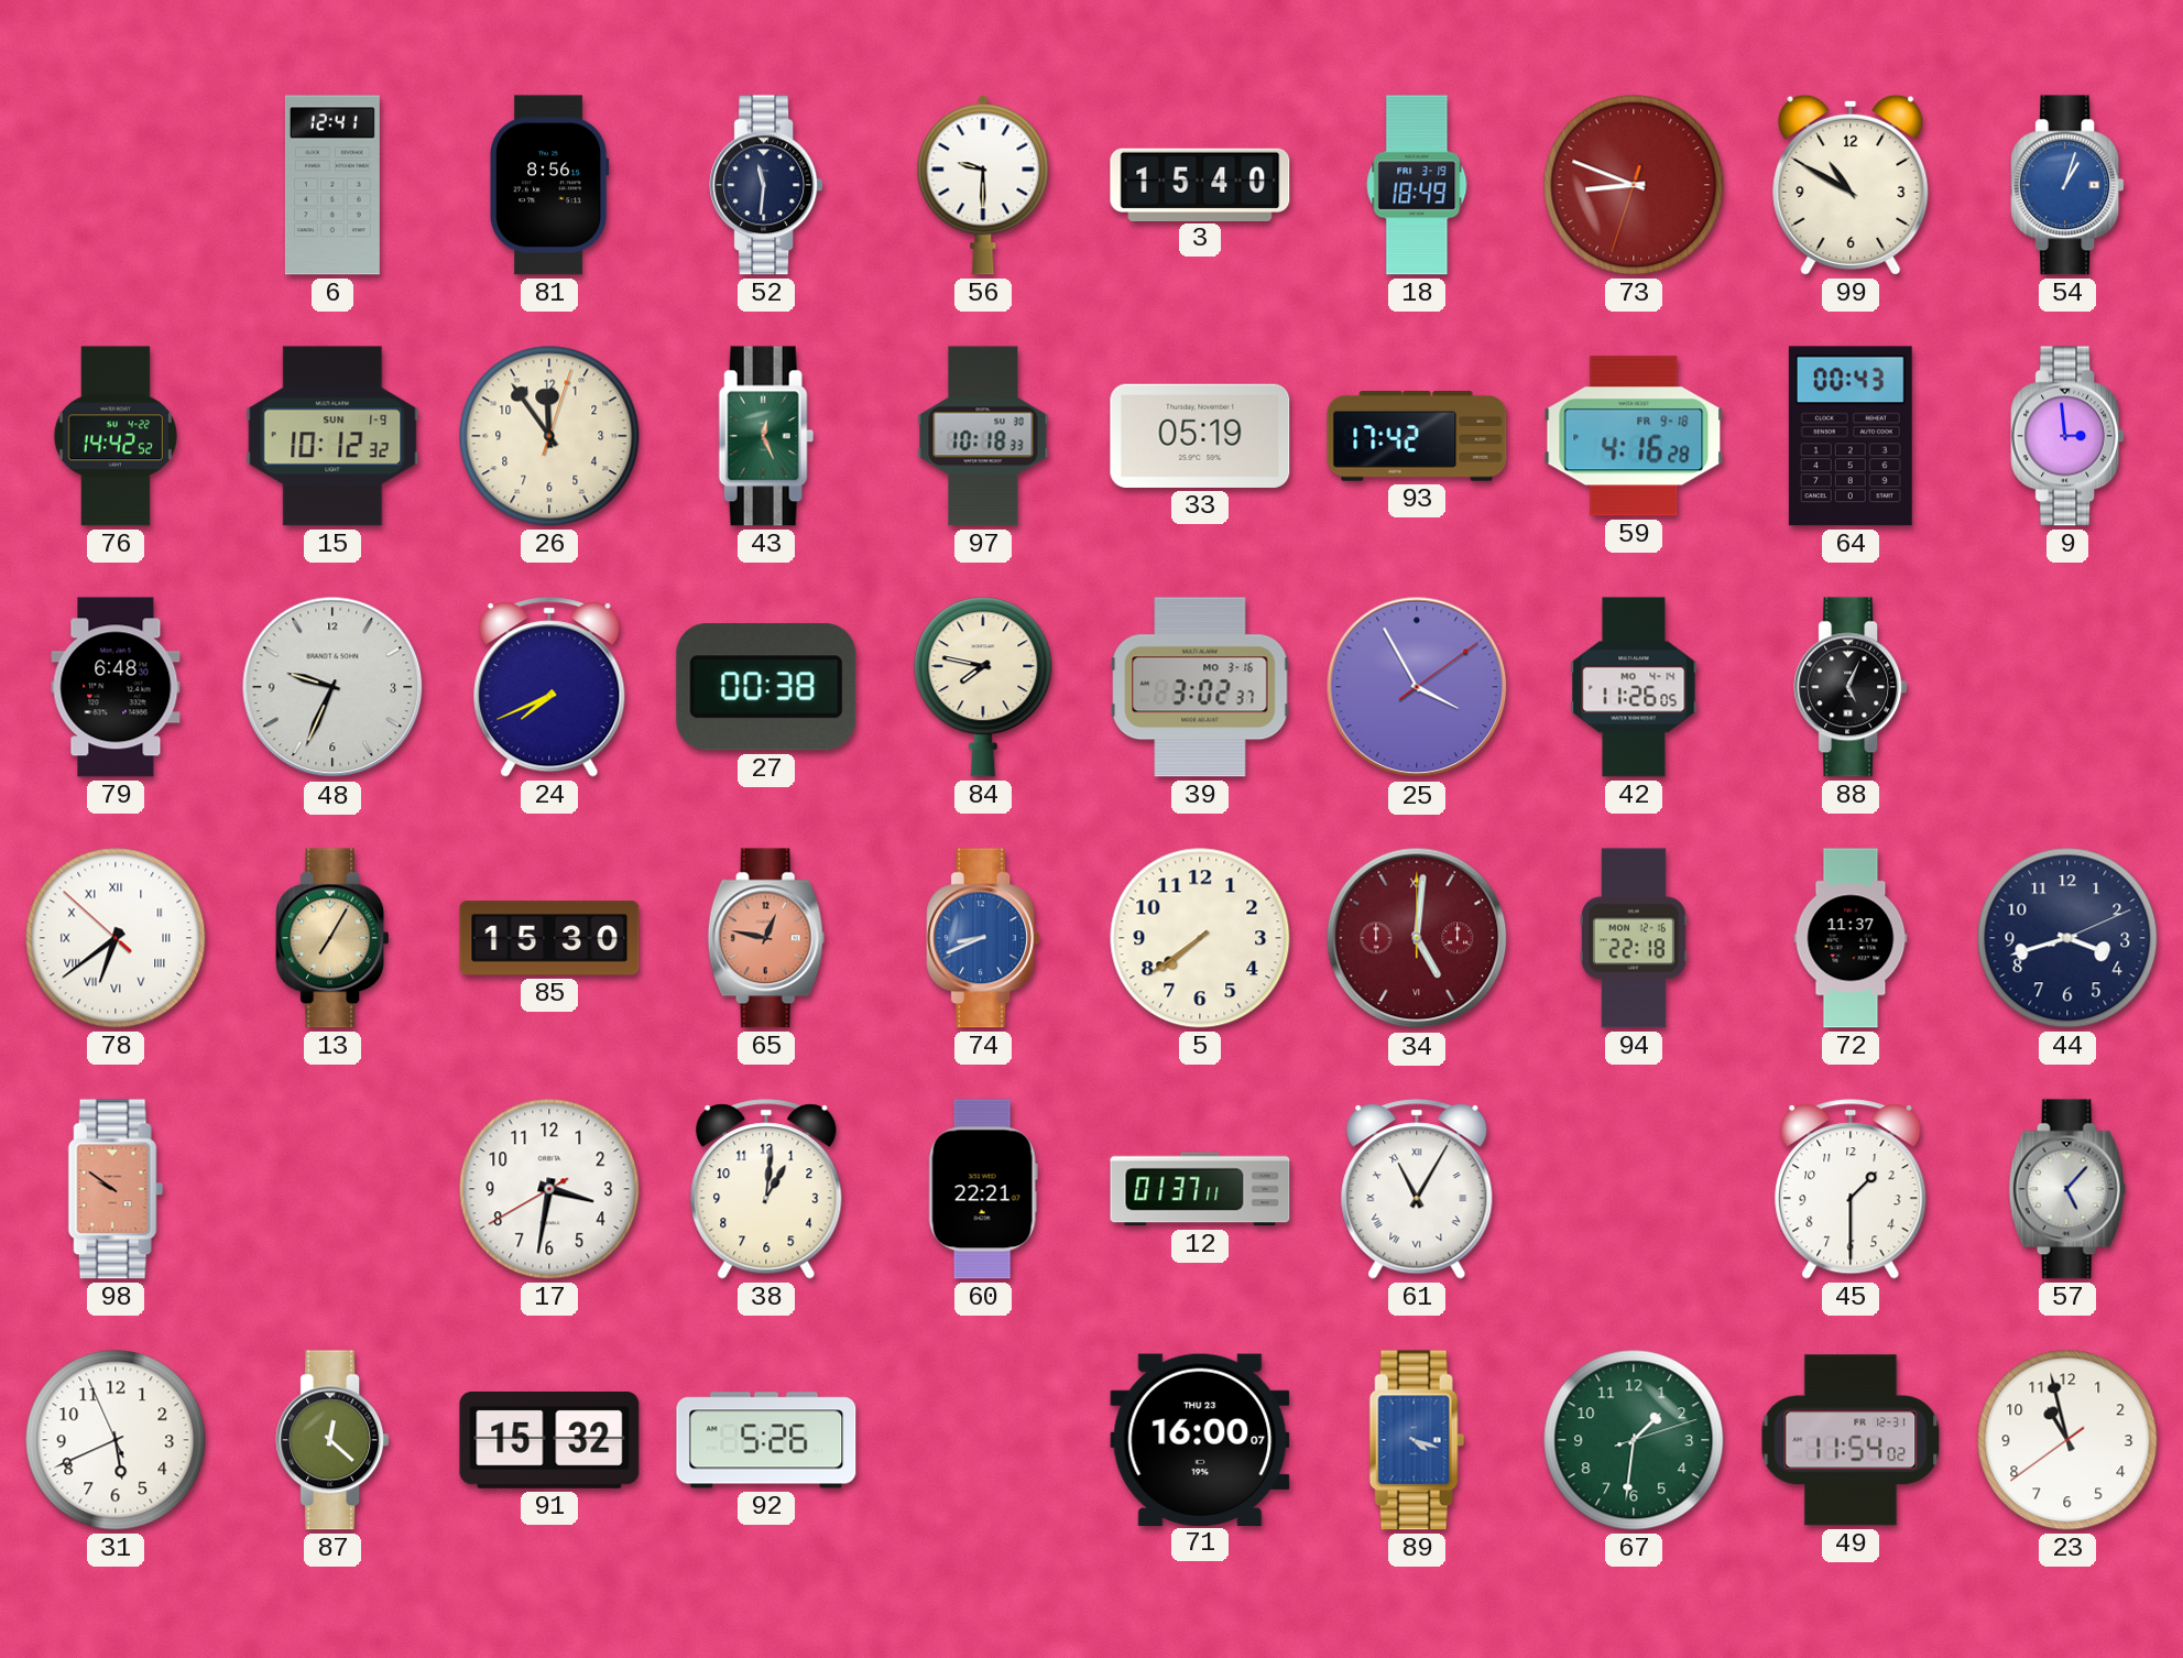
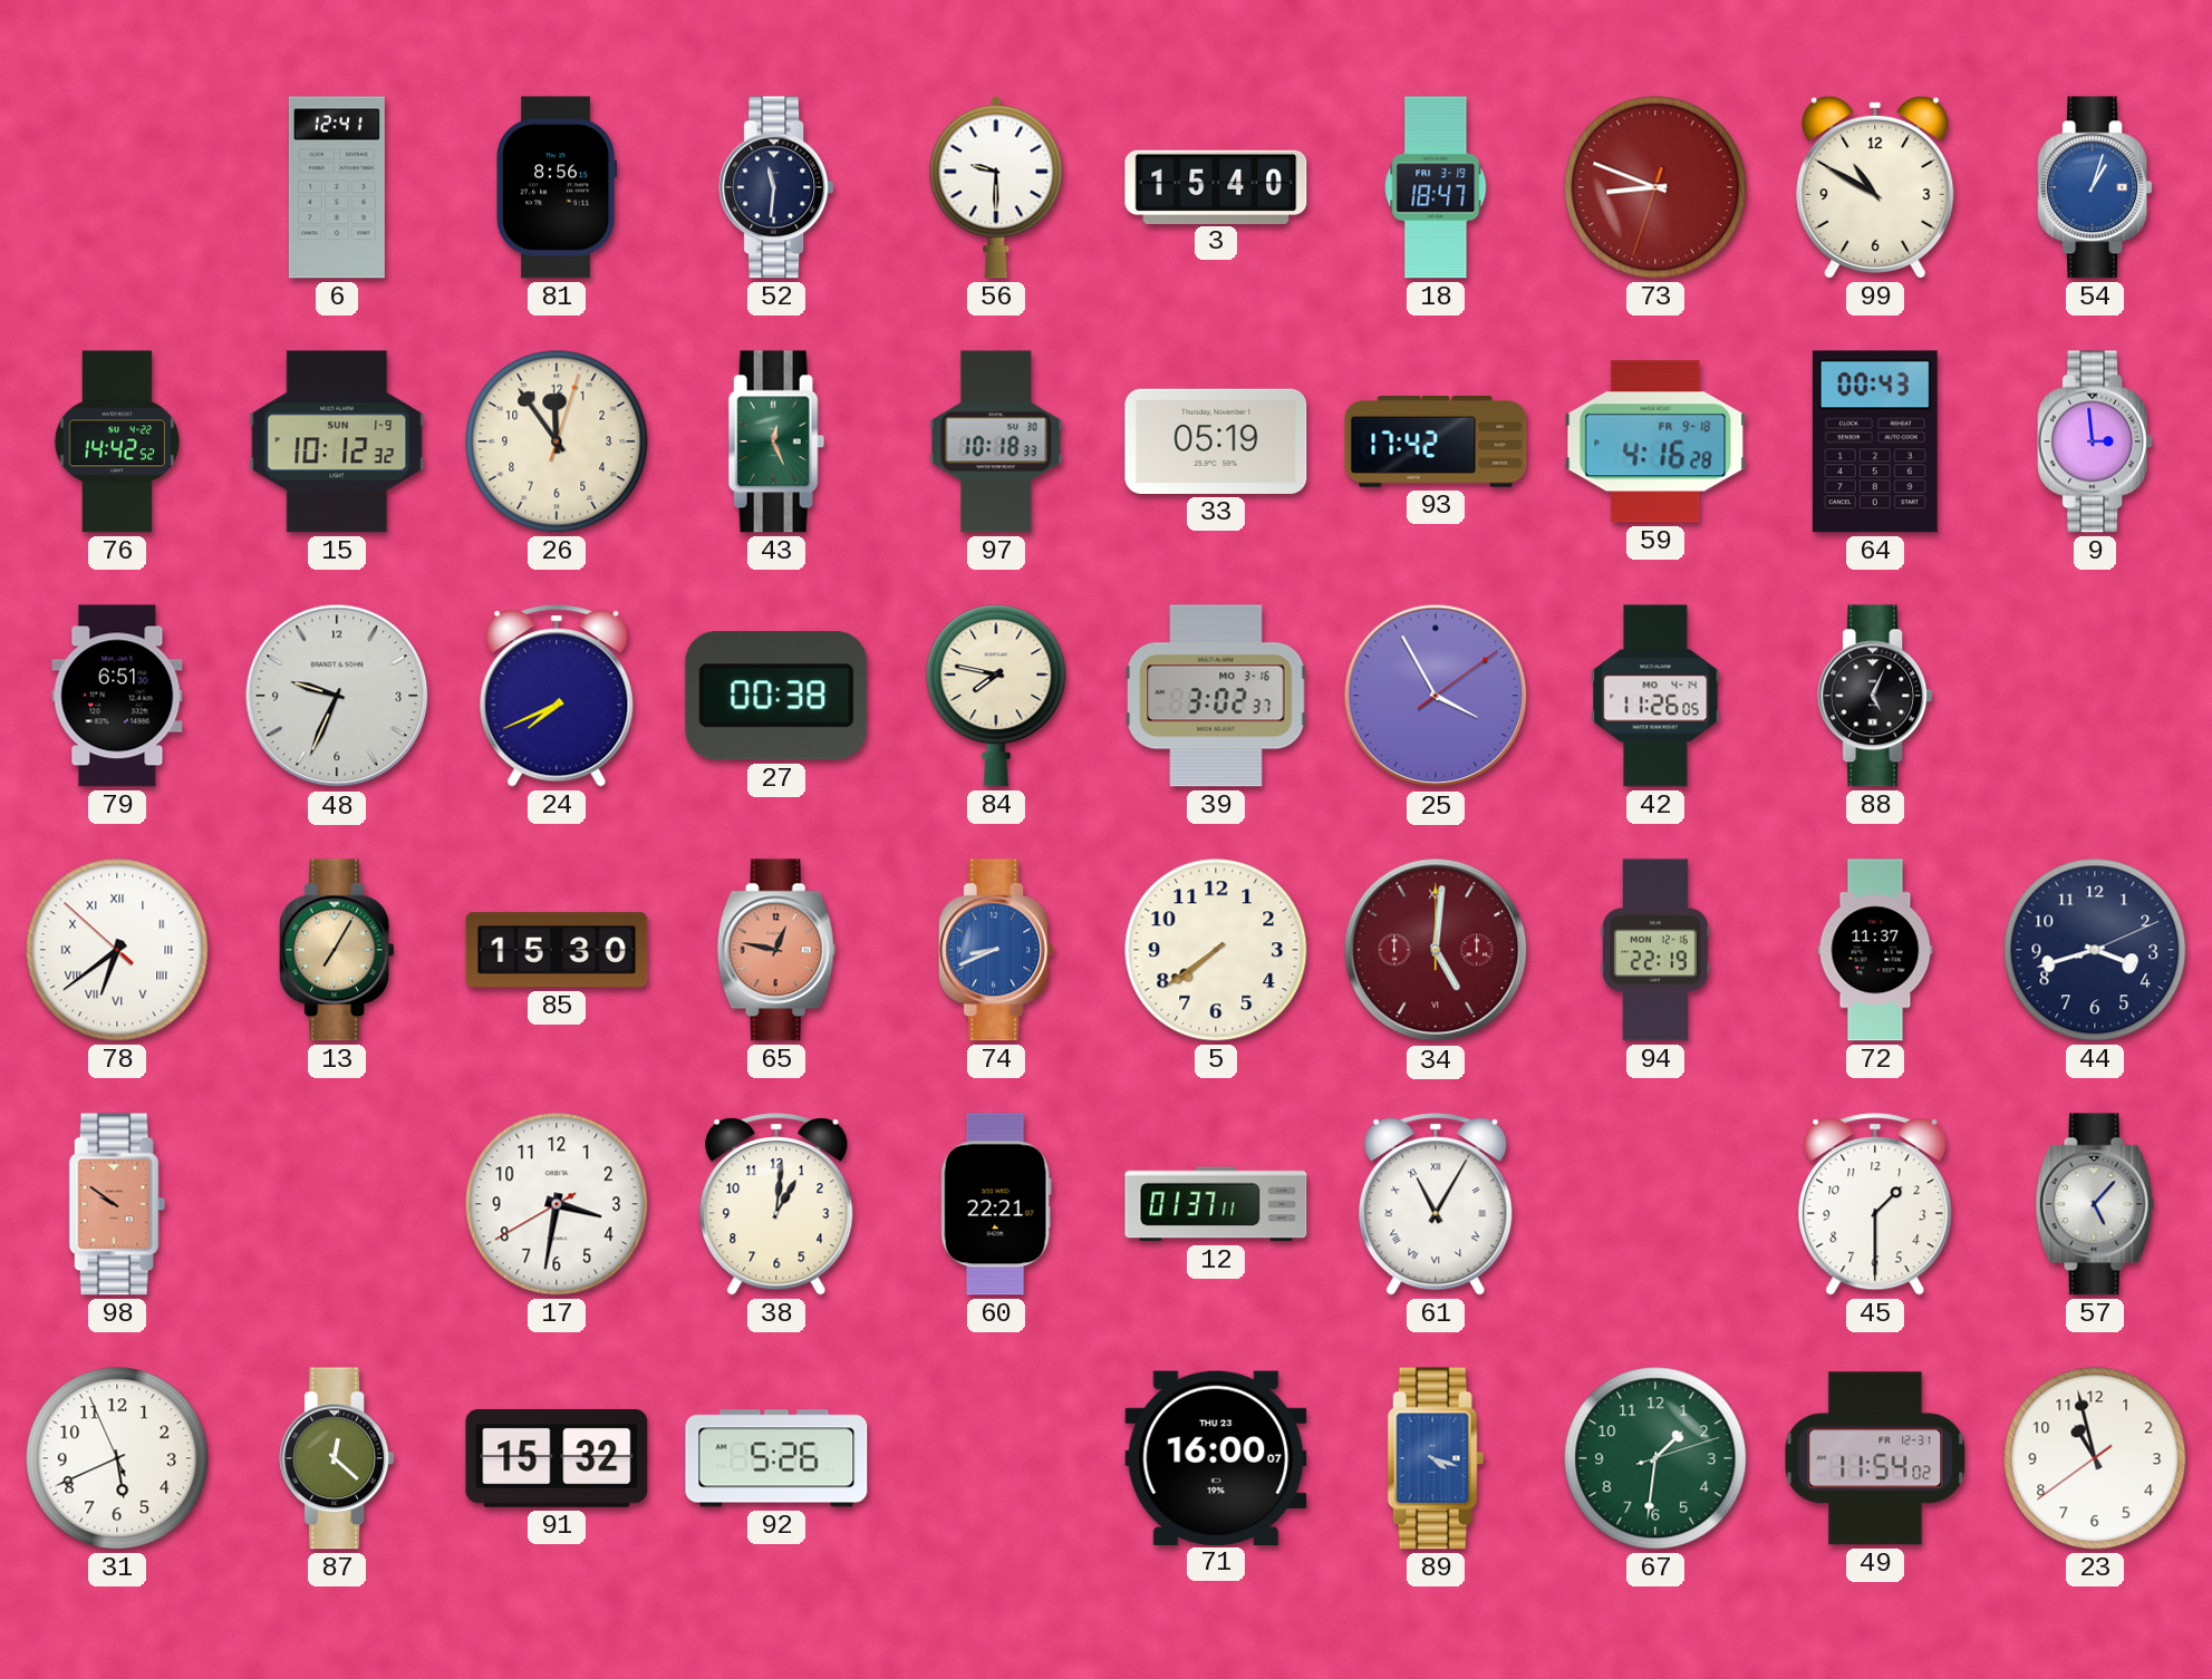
18: 18:49 -> 18:47
79: 6:48 -> 6:51
94: 22:18 -> 22:19
